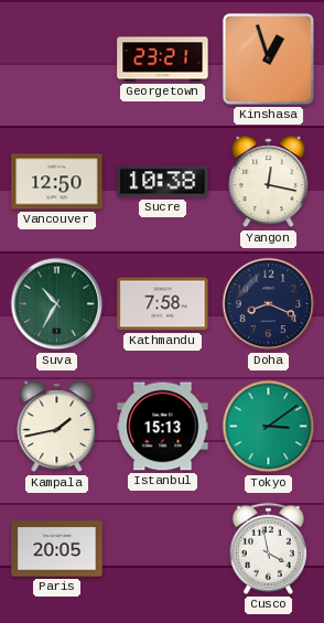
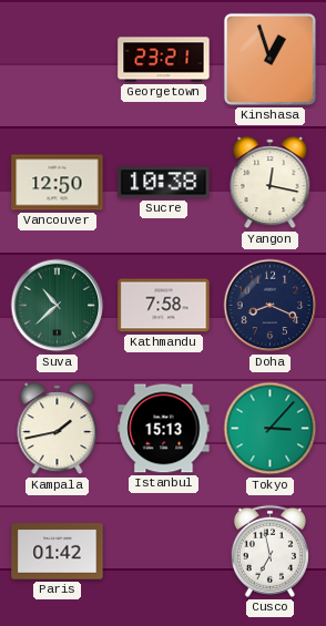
Suva: 10:35 -> 10:38
Tokyo: 3:09 -> 3:07
Paris: 20:05 -> 01:42
Cusco: 3:58 -> 6:58
